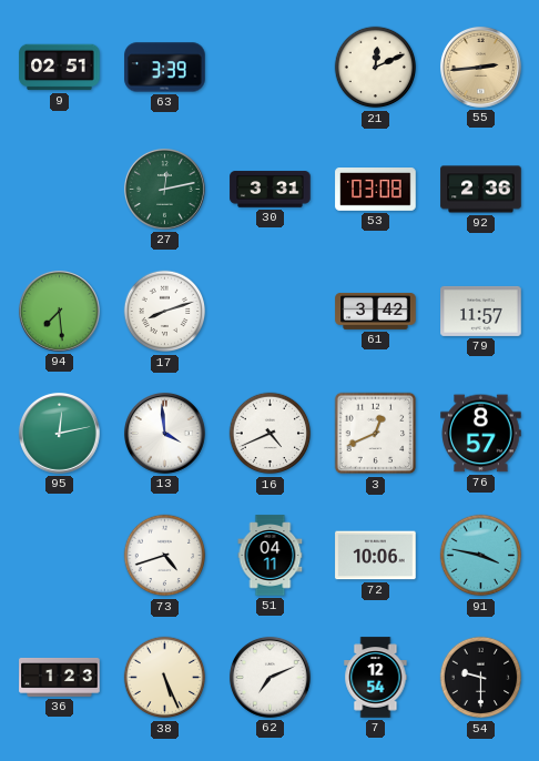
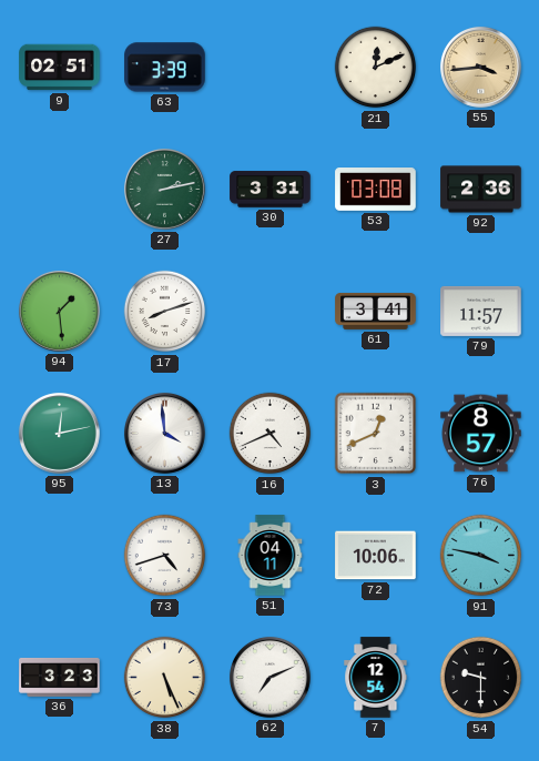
55: 2:44 -> 3:44
27: 12:13 -> 2:13
94: 7:29 -> 1:29
61: 3:42 -> 3:41
36: 1:23 -> 3:23
